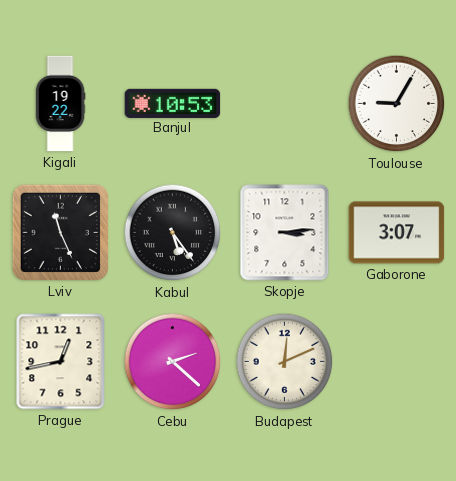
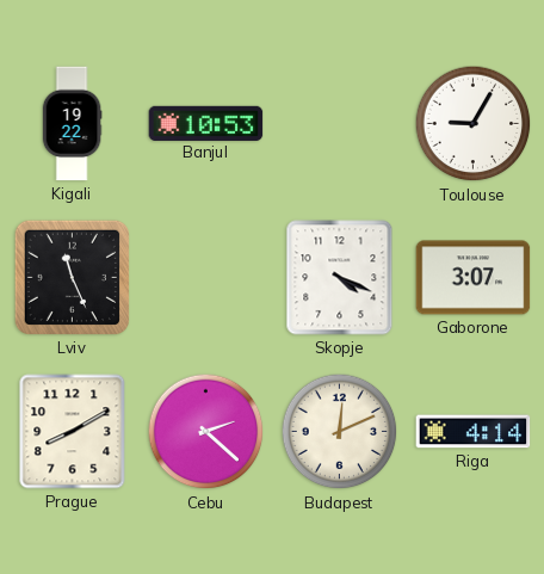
Kabul: 5:24 -> none
Skopje: 3:14 -> 4:19
Prague: 12:43 -> 8:10
Riga: none -> 4:14
